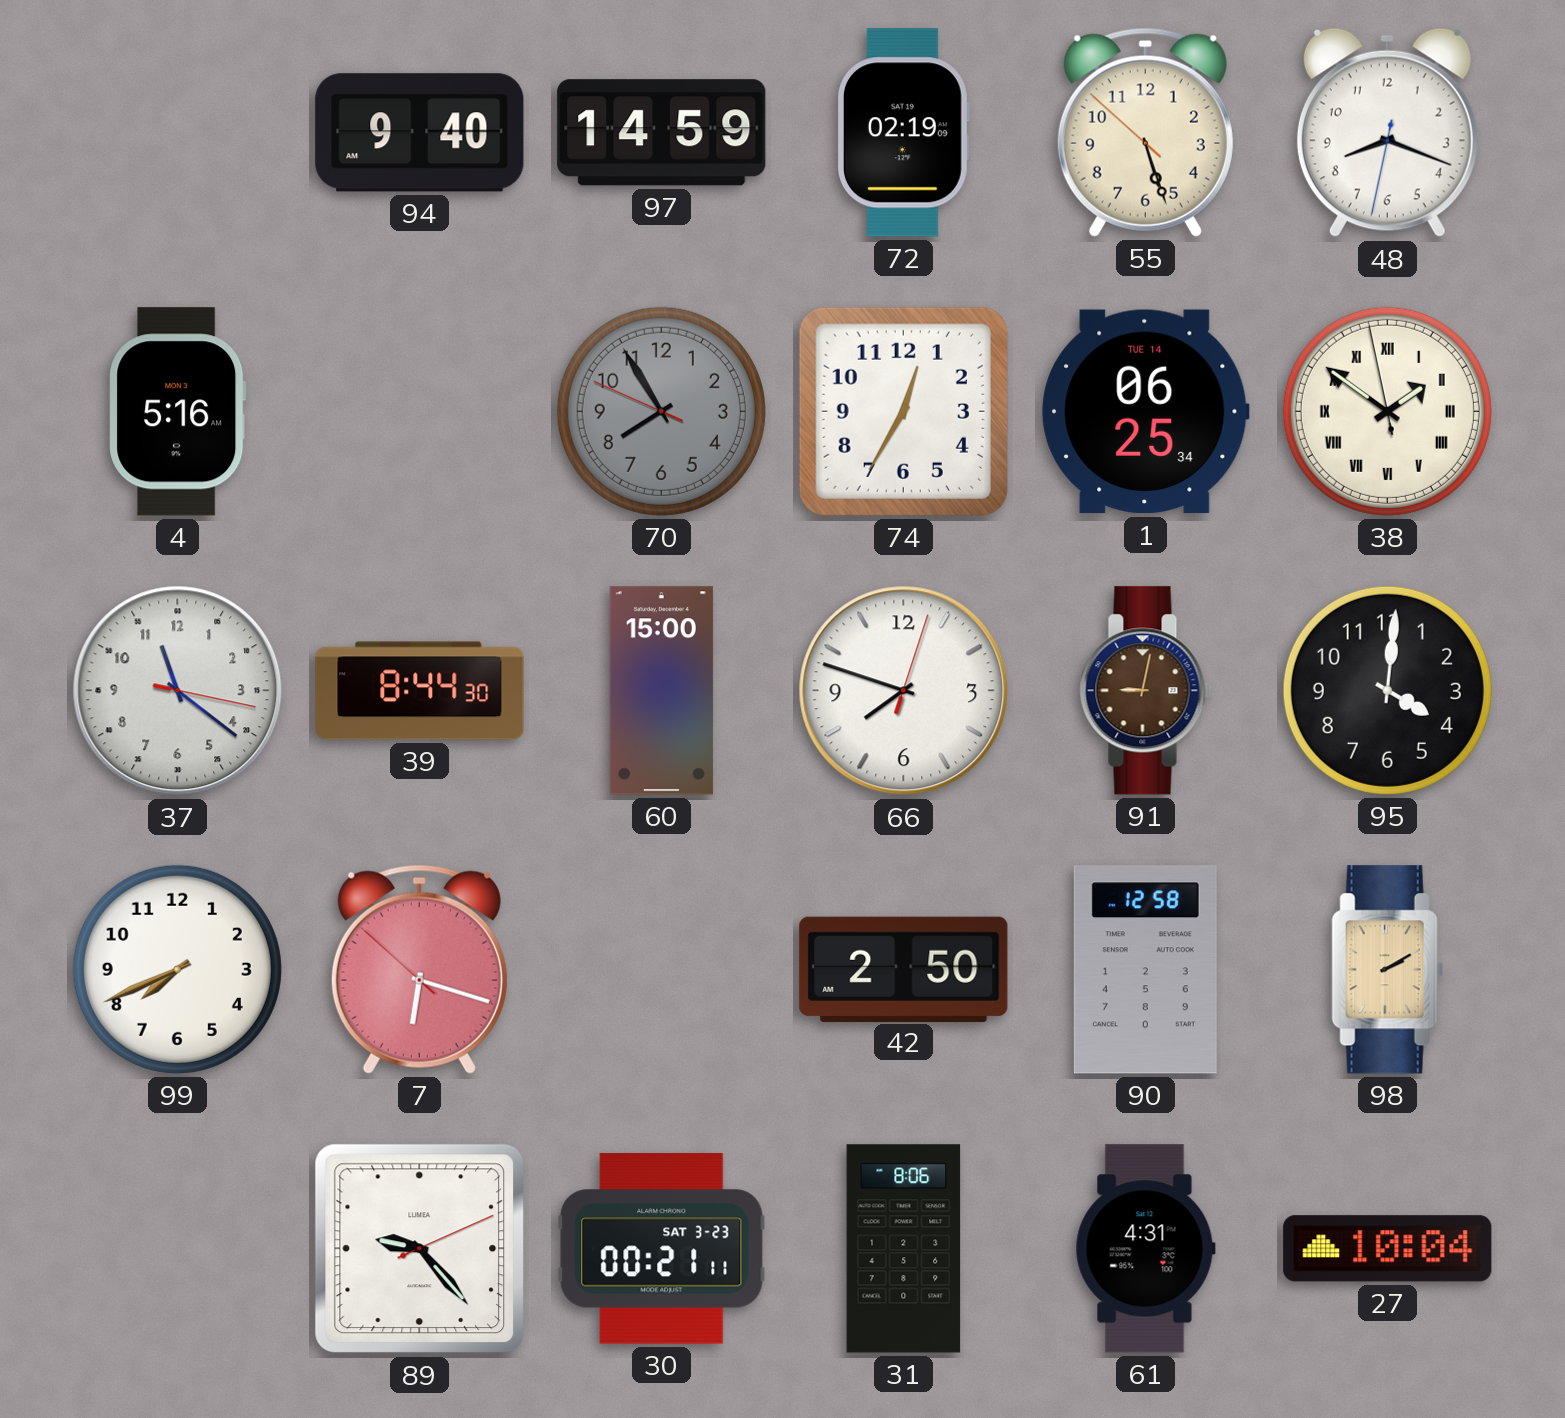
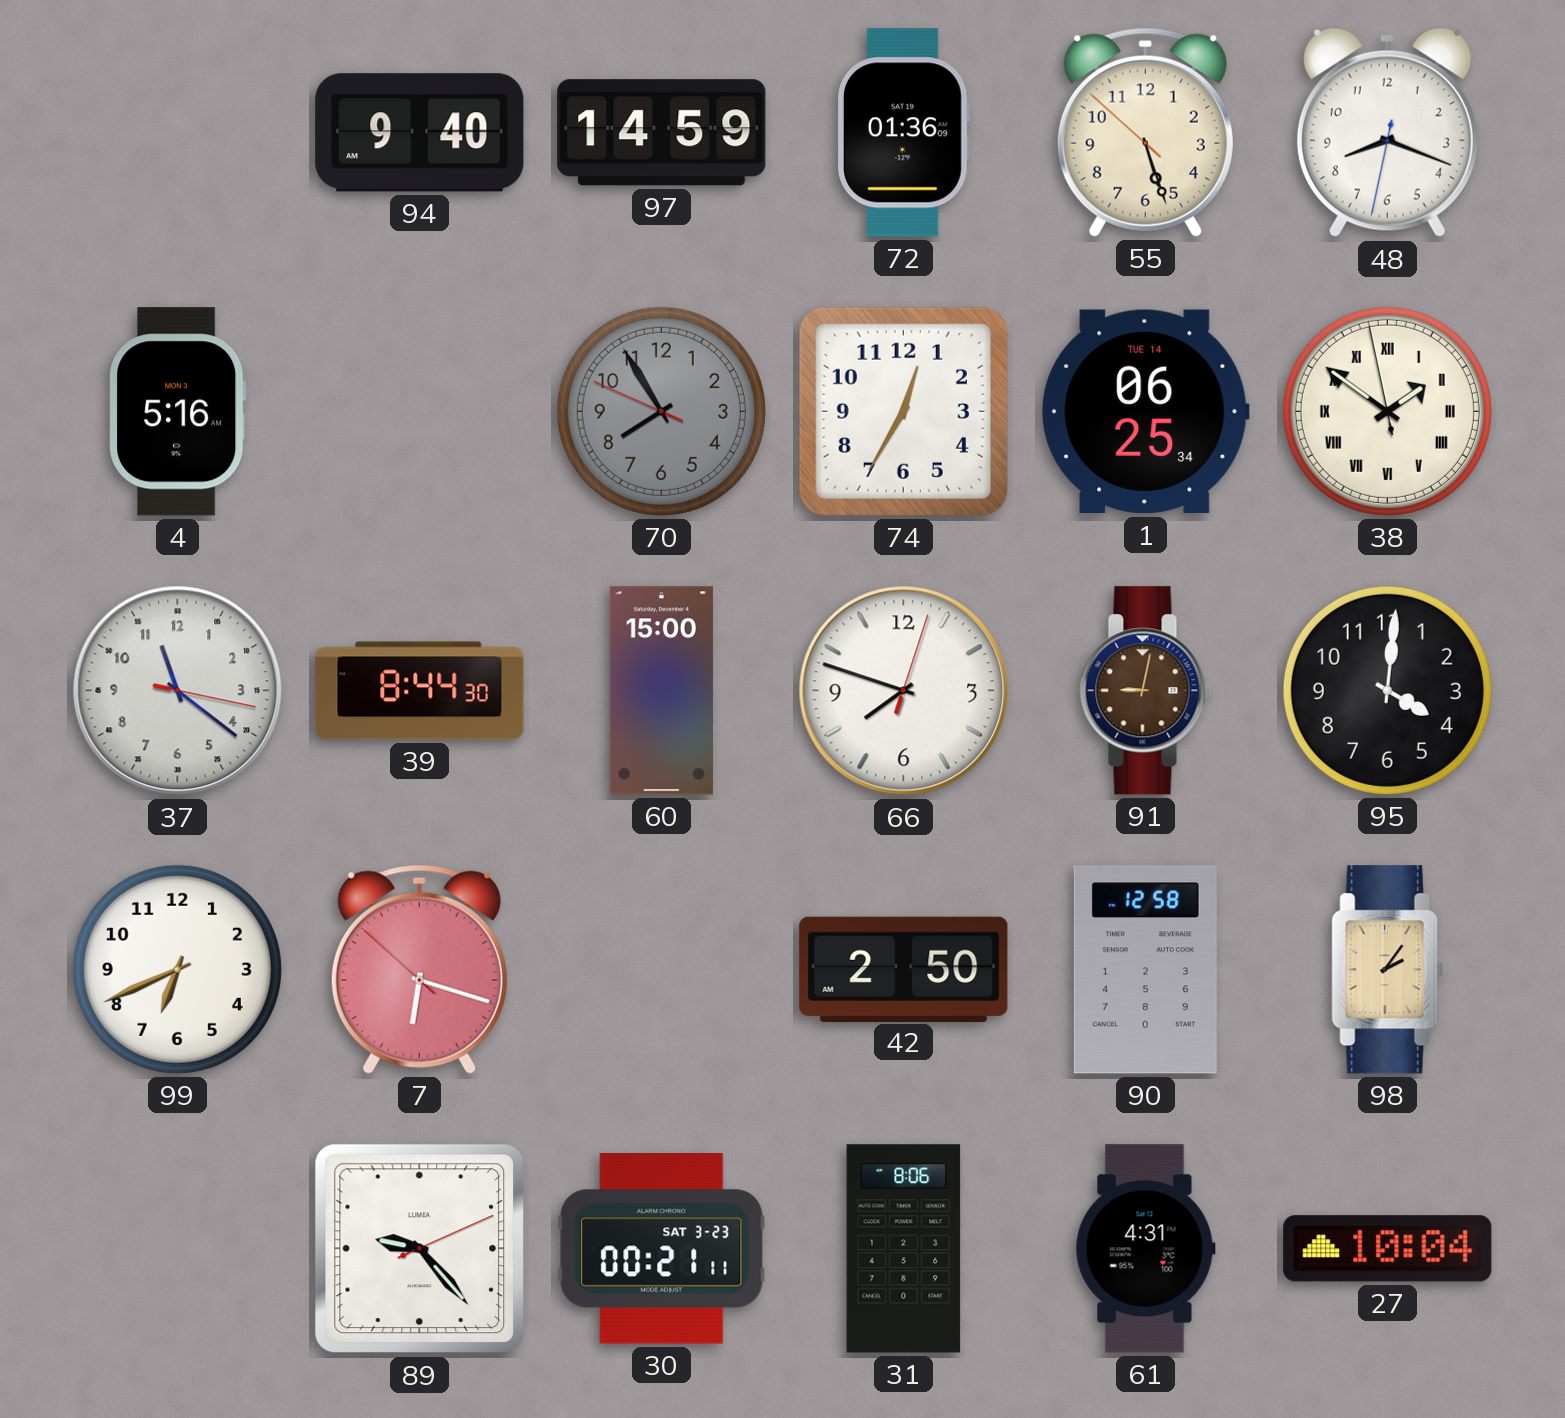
72: 02:19 -> 01:36
99: 7:41 -> 6:41
98: 2:10 -> 2:06
